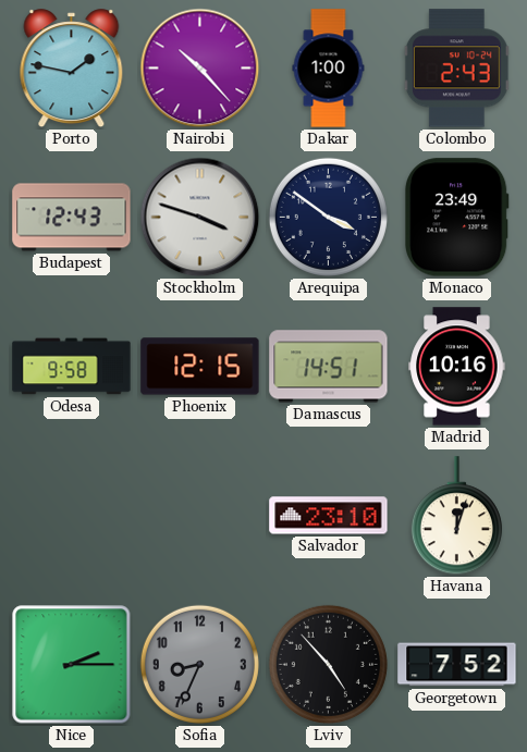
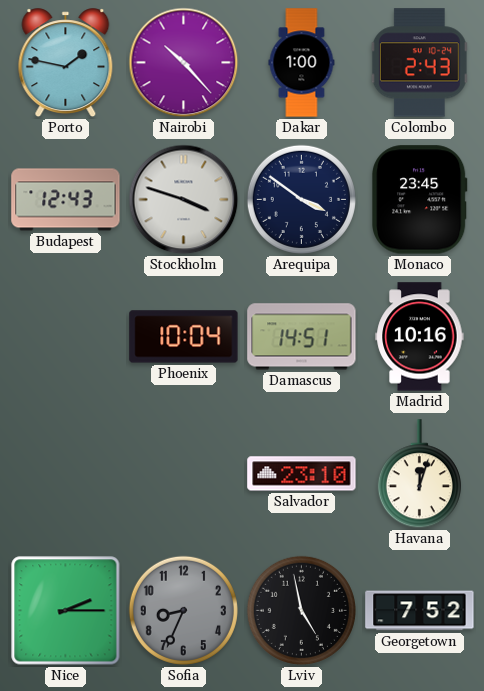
Monaco: 23:49 -> 23:45
Odesa: 9:58 -> none
Phoenix: 12:15 -> 10:04
Lviv: 4:53 -> 4:58
